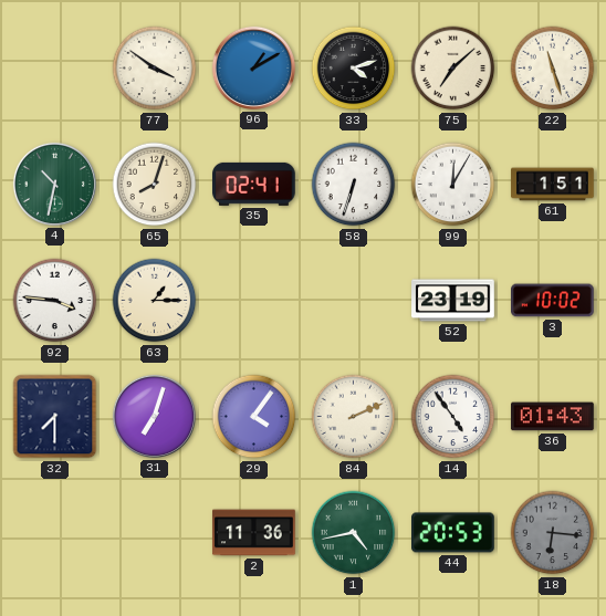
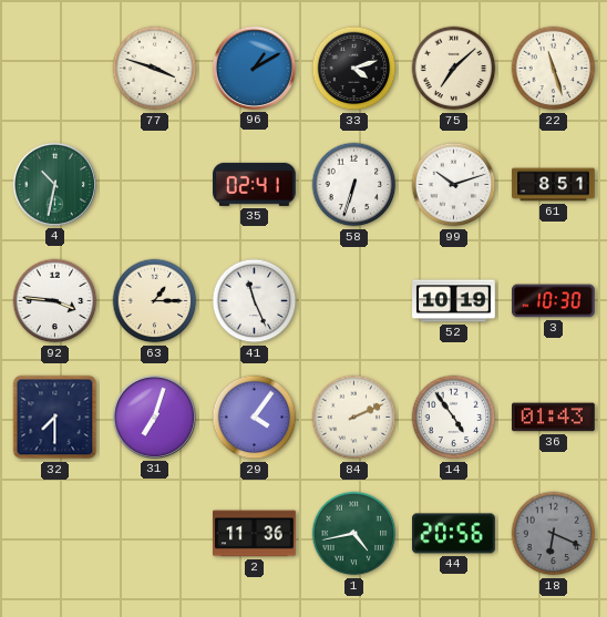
77: 3:51 -> 3:48
65: 8:03 -> none
99: 12:05 -> 10:12
61: 1:51 -> 8:51
41: none -> 11:26
52: 23:19 -> 10:19
3: 10:02 -> 10:30
44: 20:53 -> 20:56
18: 6:16 -> 6:19
